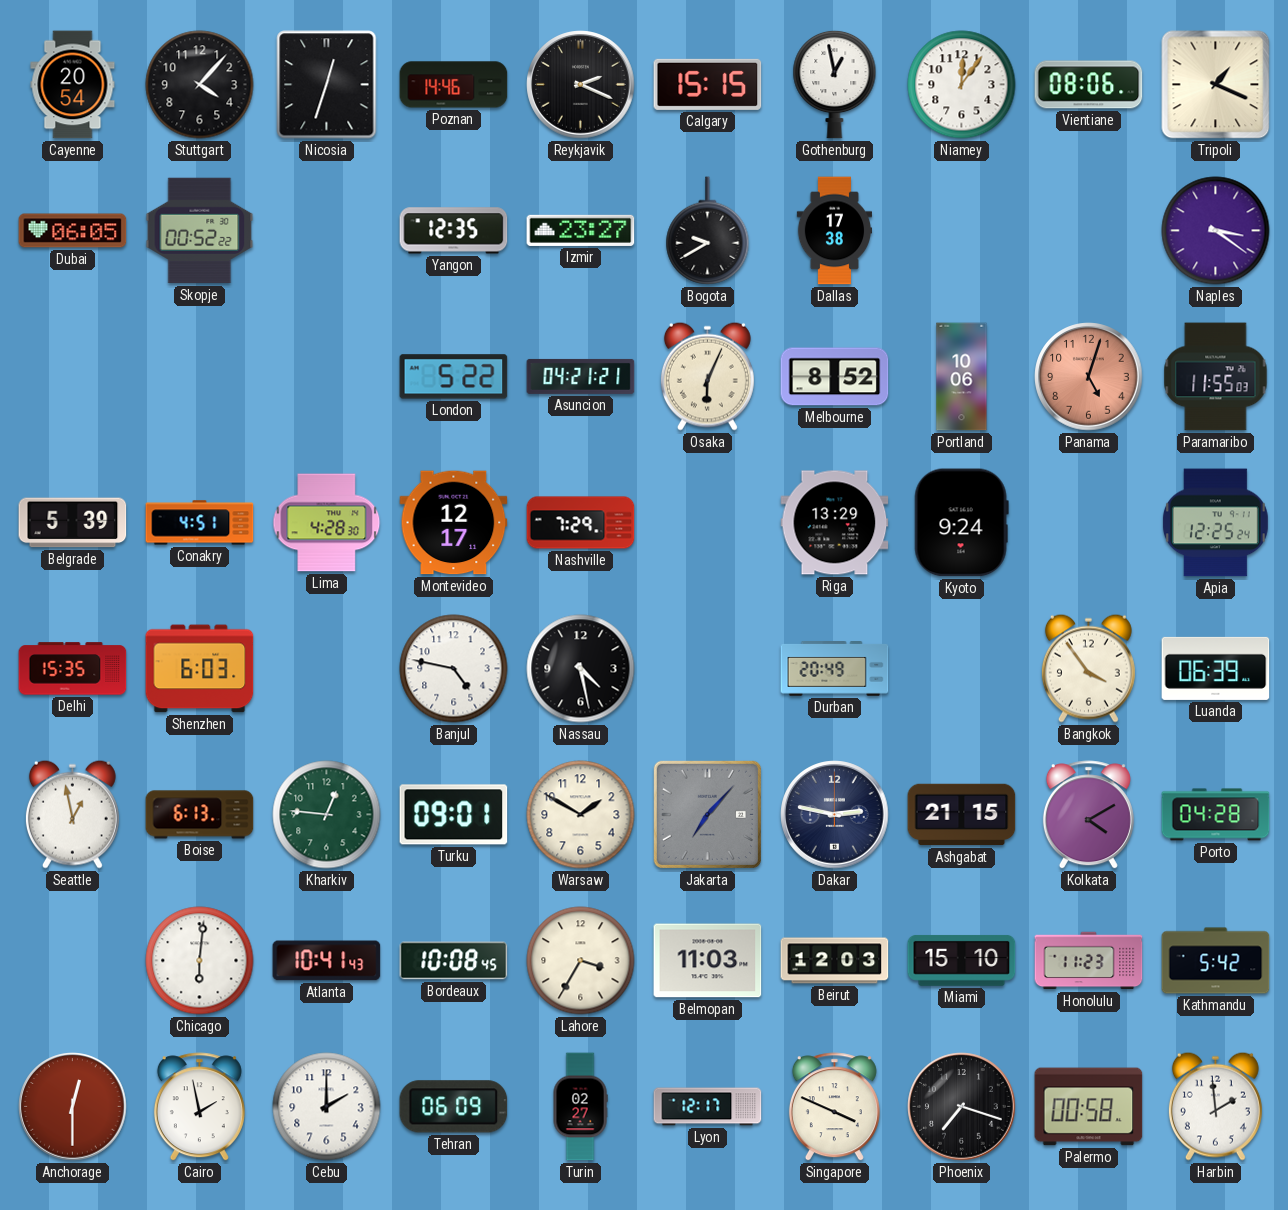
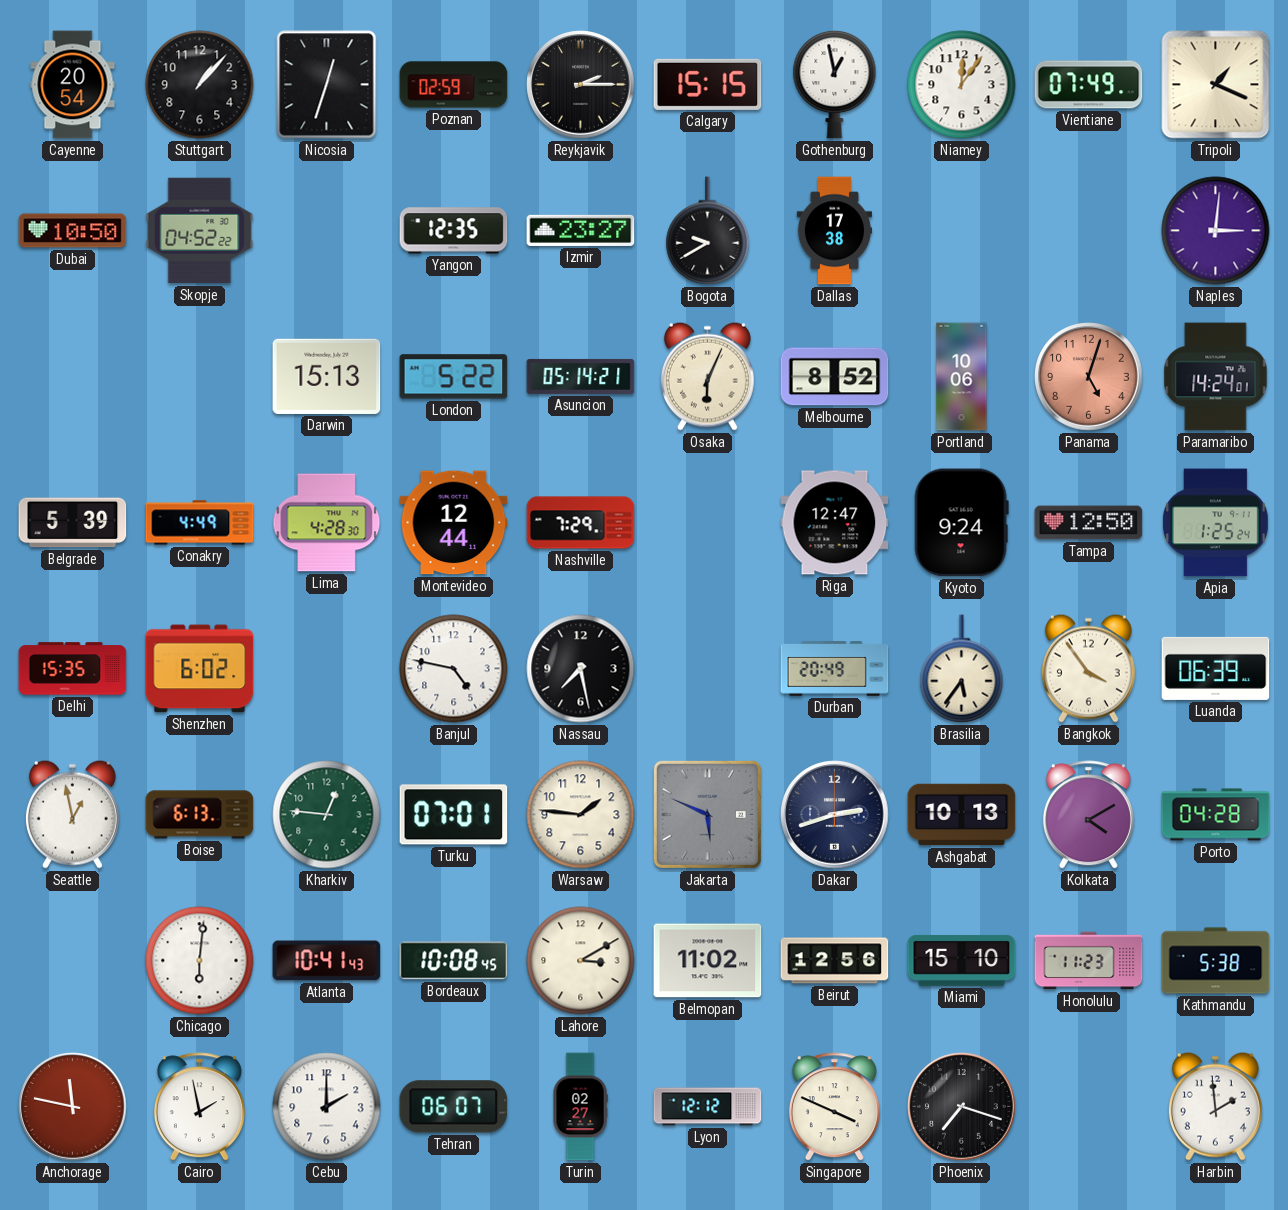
Stuttgart: 4:07 -> 1:07
Poznan: 14:46 -> 02:59
Reykjavik: 2:19 -> 2:15
Vientiane: 08:06 -> 07:49
Dubai: 06:05 -> 10:50
Skopje: 00:52 -> 04:52
Naples: 3:21 -> 3:01
Darwin: none -> 15:13
Asuncion: 04:21 -> 05:14
Paramaribo: 11:55 -> 14:24
Conakry: 4:51 -> 4:49
Montevideo: 12:17 -> 12:44
Riga: 13:29 -> 12:47
Tampa: none -> 12:50
Apia: 12:25 -> 1:25
Shenzhen: 6:03 -> 6:02
Nassau: 4:28 -> 7:28
Brasilia: none -> 5:36
Turku: 09:01 -> 07:01
Warsaw: 1:50 -> 1:46
Jakarta: 7:07 -> 5:49
Dakar: 2:47 -> 2:42
Ashgabat: 21:15 -> 10:13
Lahore: 3:35 -> 3:10
Belmopan: 11:03 -> 11:02
Beirut: 12:03 -> 12:56
Kathmandu: 5:42 -> 5:38
Anchorage: 12:30 -> 11:47
Tehran: 06:09 -> 06:07
Lyon: 12:17 -> 12:12
Palermo: 00:58 -> none
